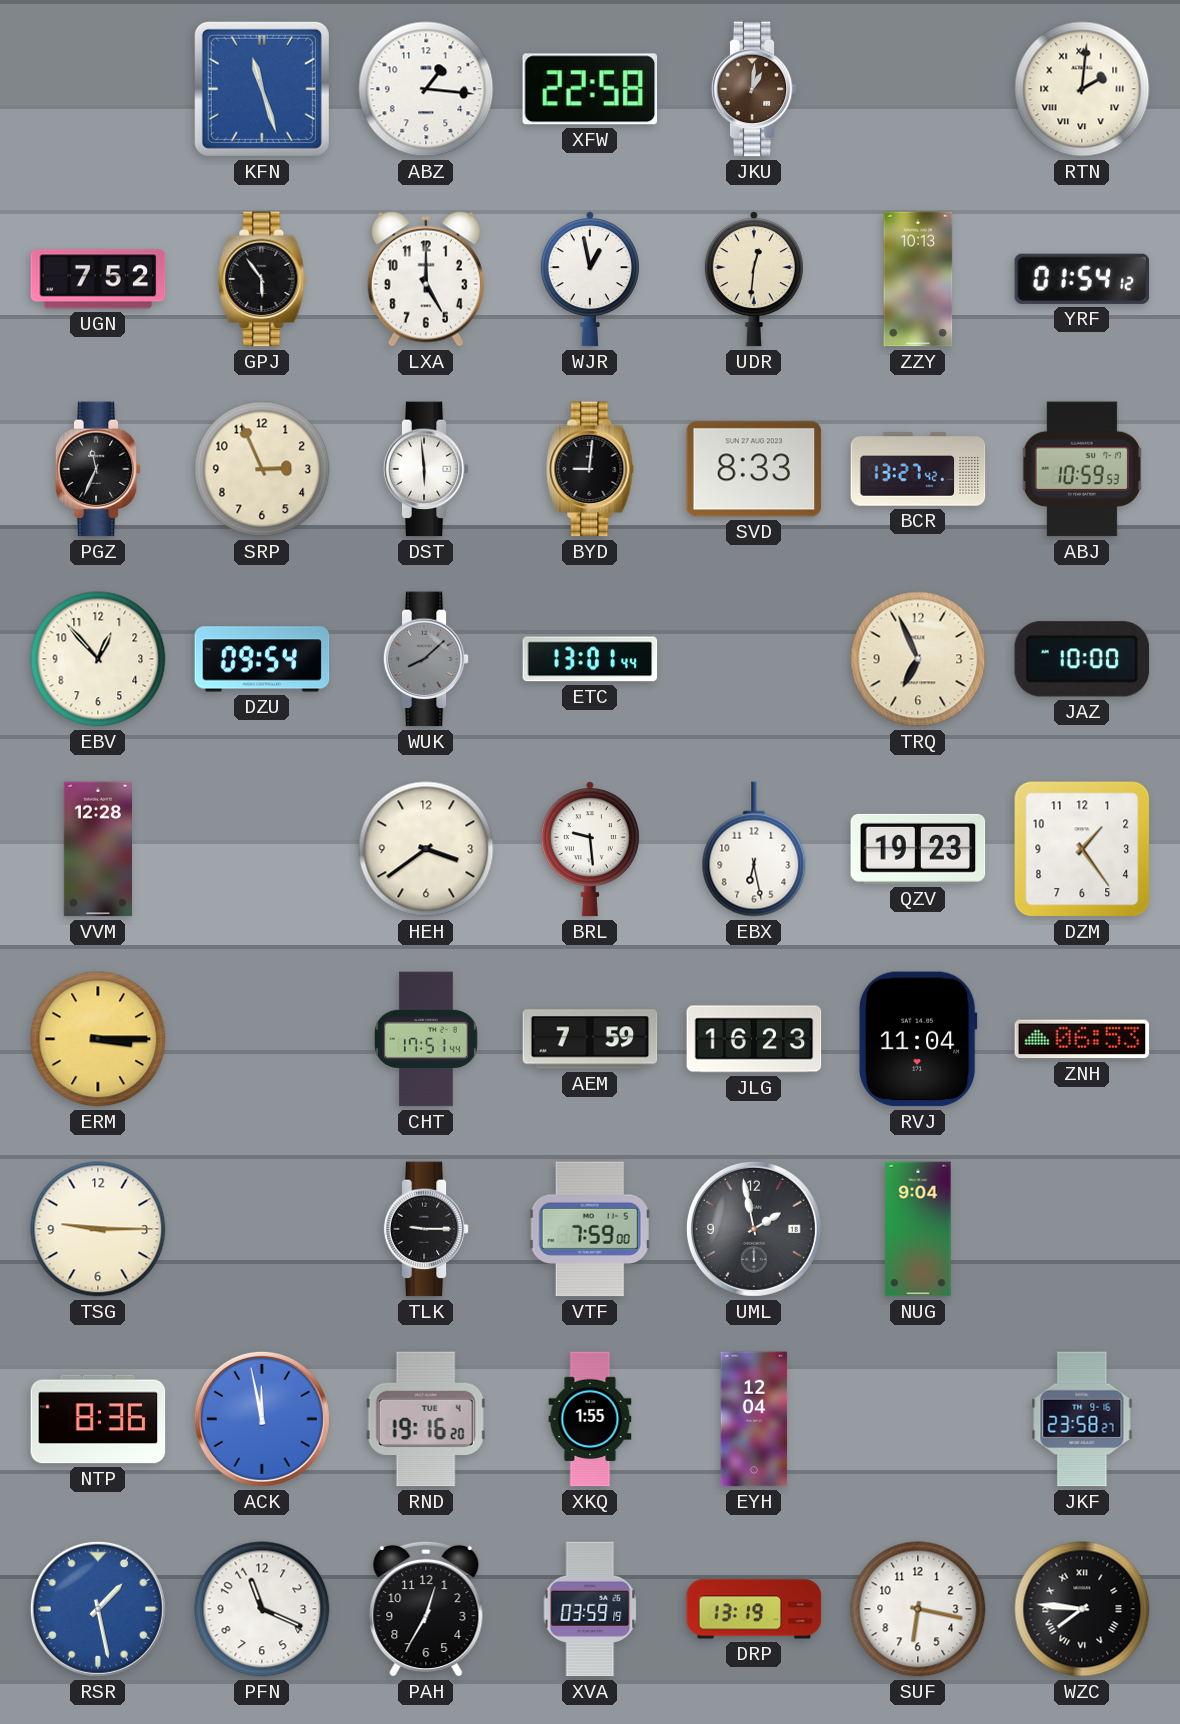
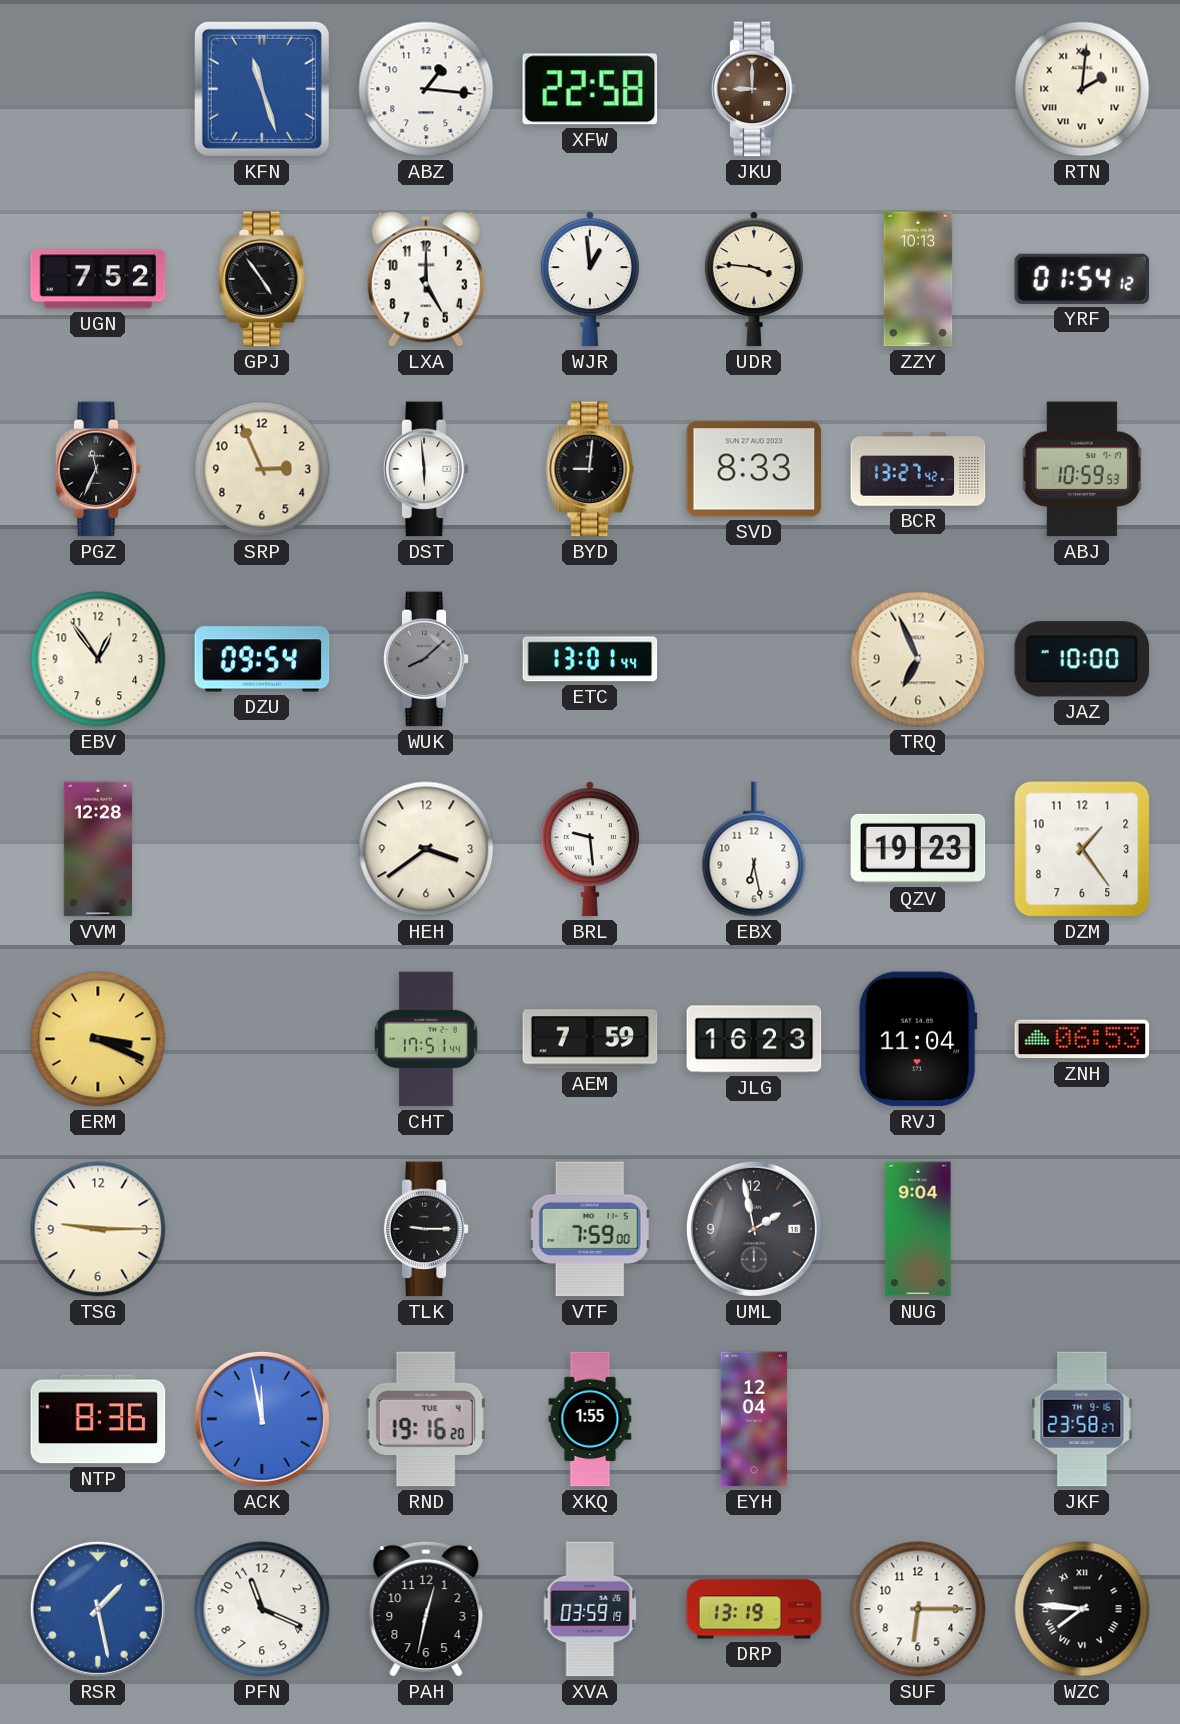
JKU: 1:01 -> 9:00
GPJ: 5:54 -> 4:54
WJR: 12:58 -> 12:59
UDR: 12:31 -> 3:46
EBV: 12:53 -> 12:54
ERM: 3:15 -> 3:19
PAH: 12:35 -> 12:32
SUF: 6:17 -> 6:15
